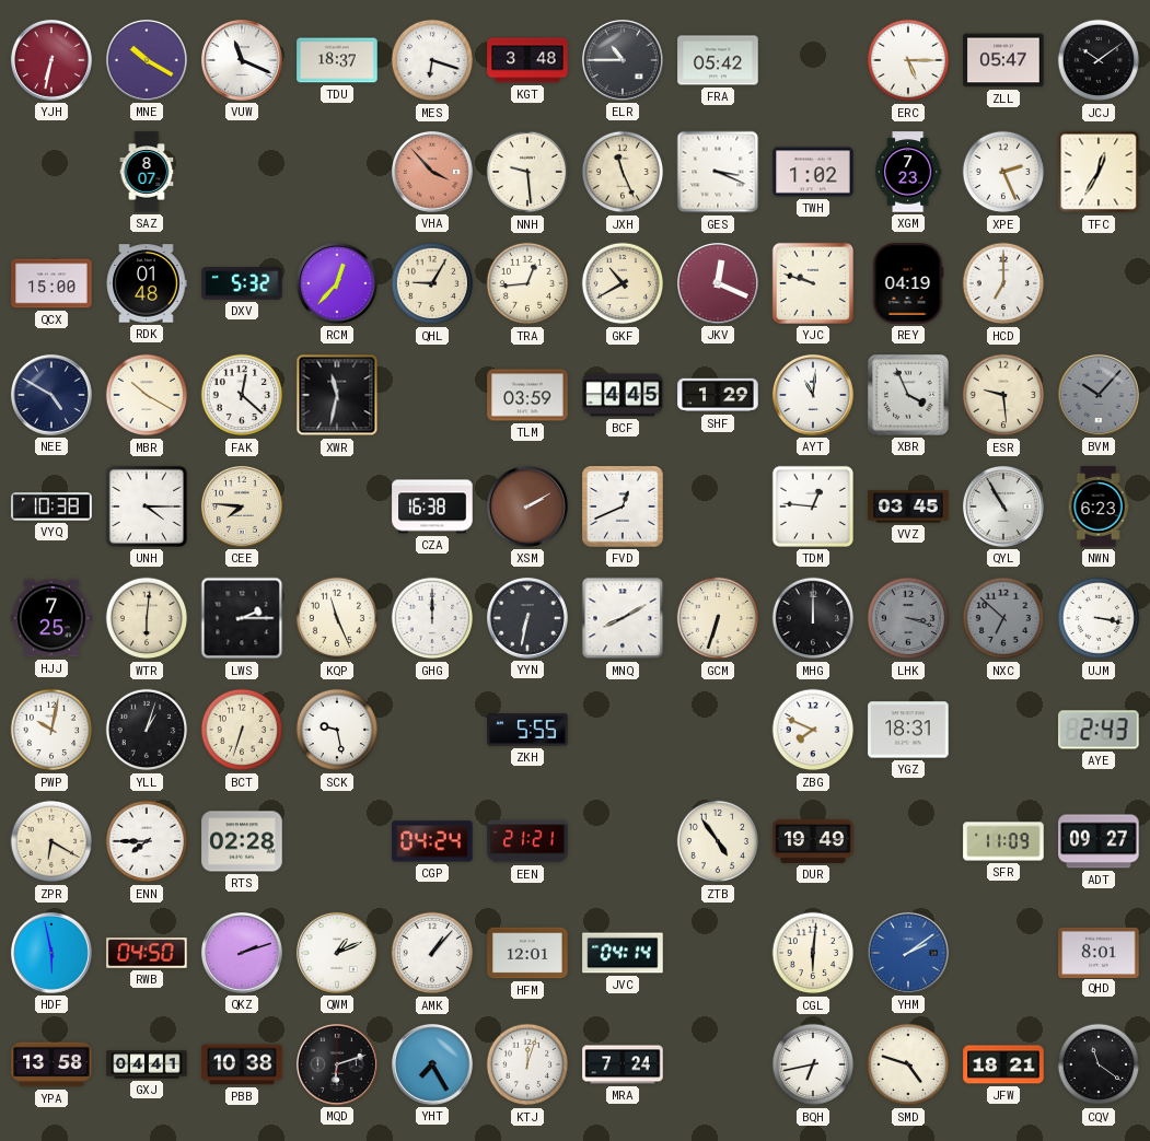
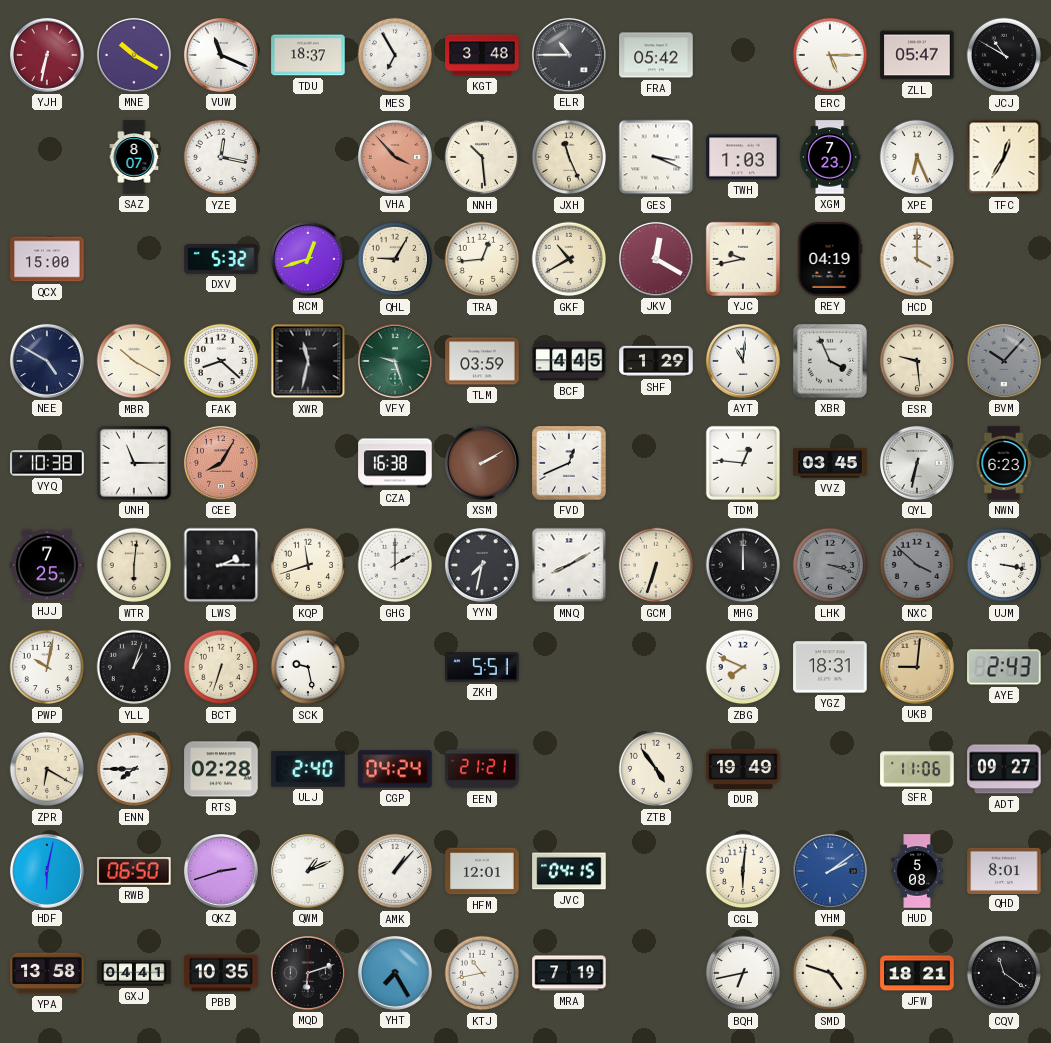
MES: 6:18 -> 6:55
JCJ: 10:09 -> 10:50
YZE: none -> 12:17
NNH: 9:29 -> 10:29
TWH: 1:02 -> 1:03
XPE: 2:26 -> 6:26
RDK: 01:48 -> none
RCM: 12:37 -> 12:42
JKV: 12:19 -> 12:20
YJC: 9:48 -> 9:43
HCD: 7:00 -> 4:00
FAK: 12:22 -> 8:22
VFY: none -> 9:27
UNH: 4:15 -> 11:15
CEE: 7:46 -> 8:05
CEE dial: cream -> salmon
QYL: 10:55 -> 6:32
KQP: 11:26 -> 11:42
GHG: 12:00 -> 2:00
YYN: 6:32 -> 7:32
NXC: 6:52 -> 3:52
ZKH: 5:55 -> 5:51
UKB: none -> 9:01
ULJ: none -> 2:40
SFR: 11:09 -> 11:06
HDF: 5:58 -> 6:02
RWB: 04:50 -> 06:50
QKZ: 2:12 -> 2:42
JVC: 04:14 -> 04:15
HUD: none -> 5:08
PBB: 10:38 -> 10:35
KTJ: 12:03 -> 10:43
MRA: 7:24 -> 7:19
